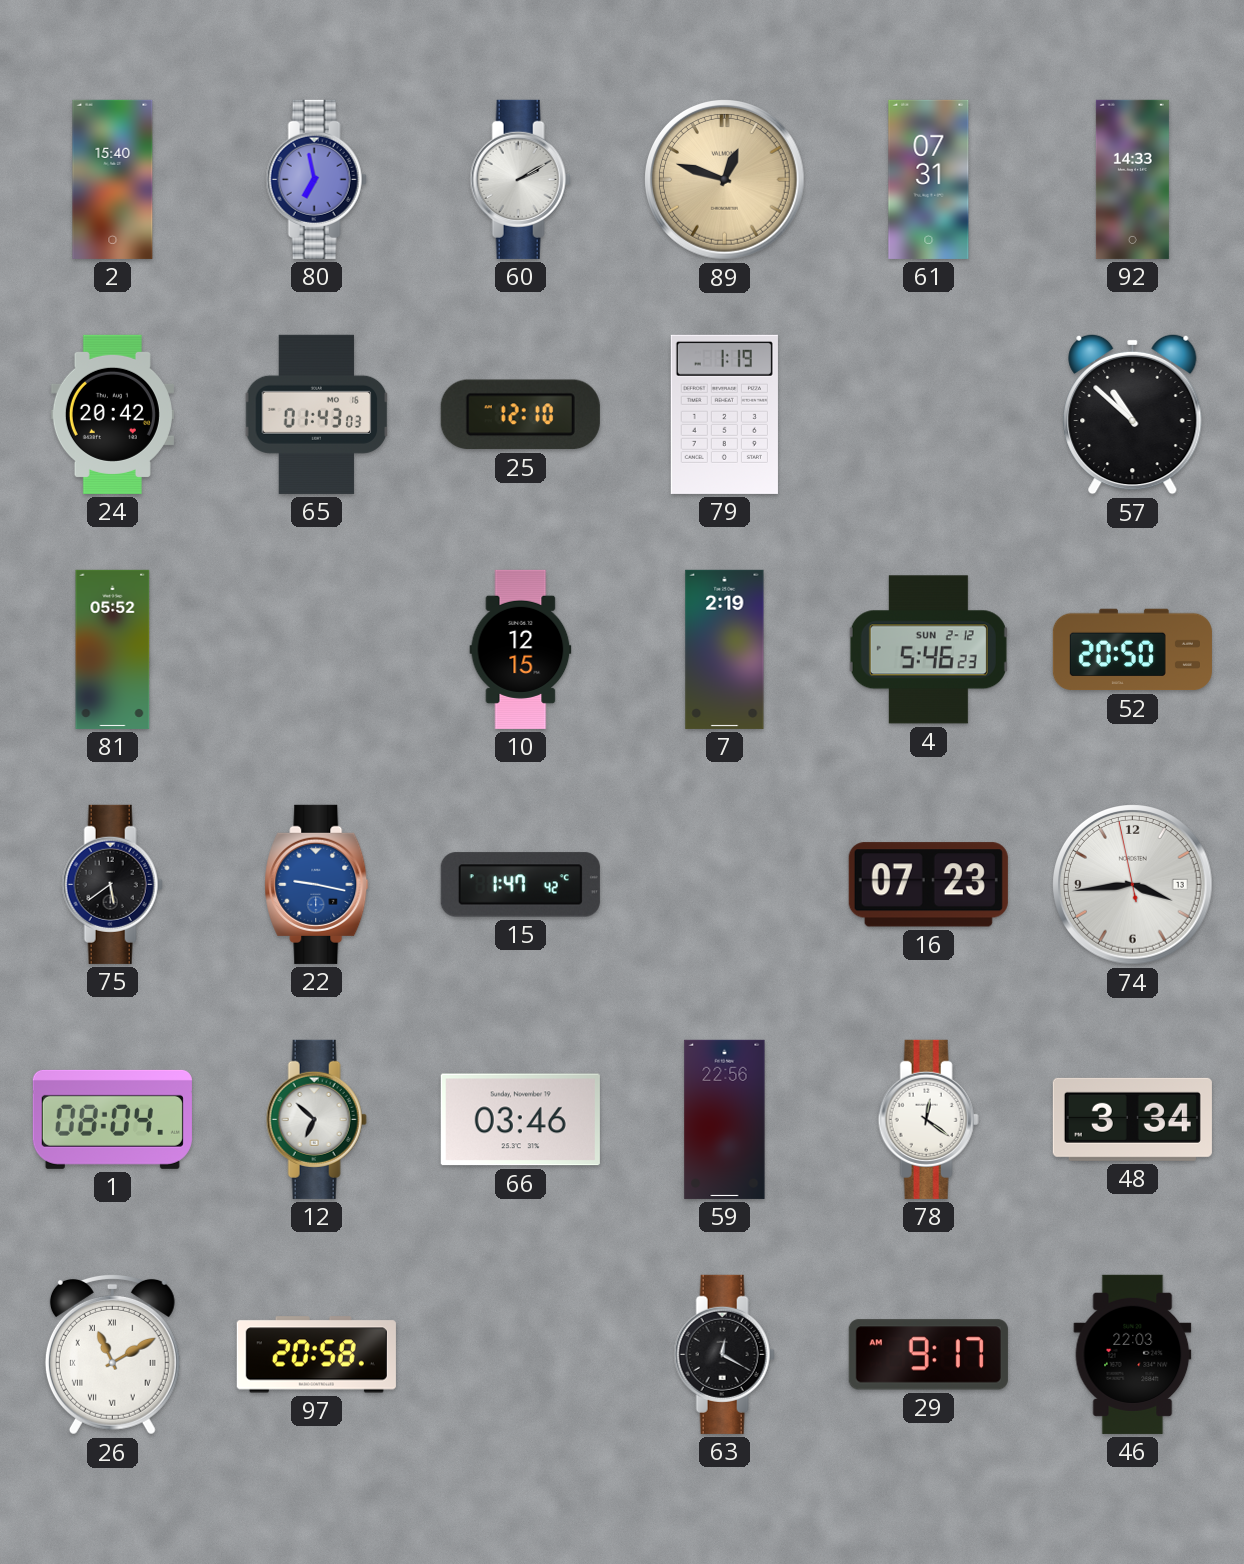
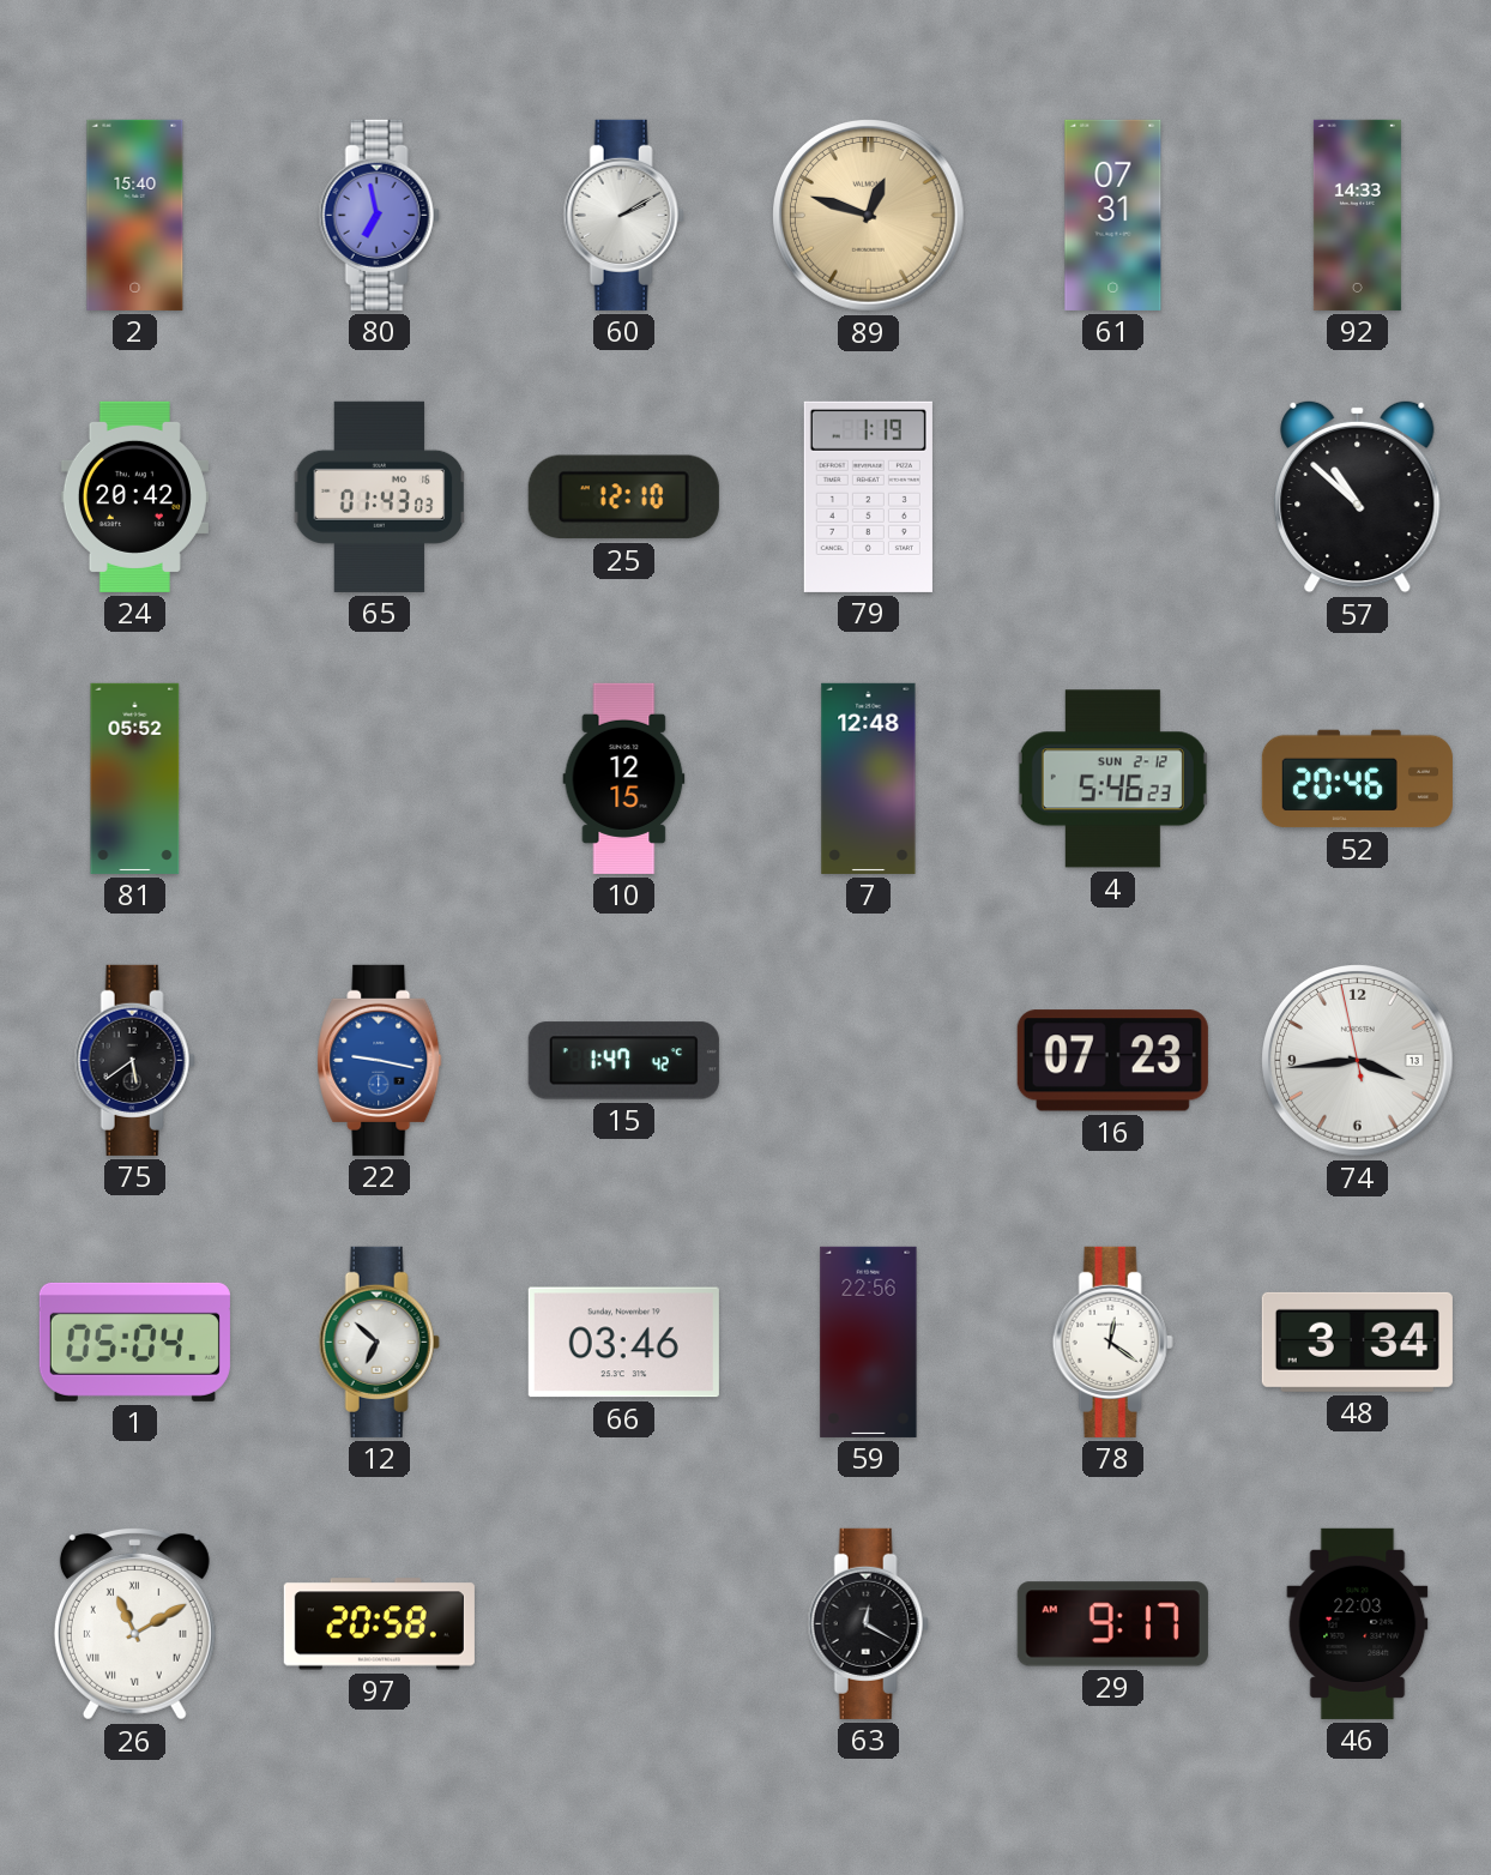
7: 2:19 -> 12:48
52: 20:50 -> 20:46
1: 08:04 -> 05:04
